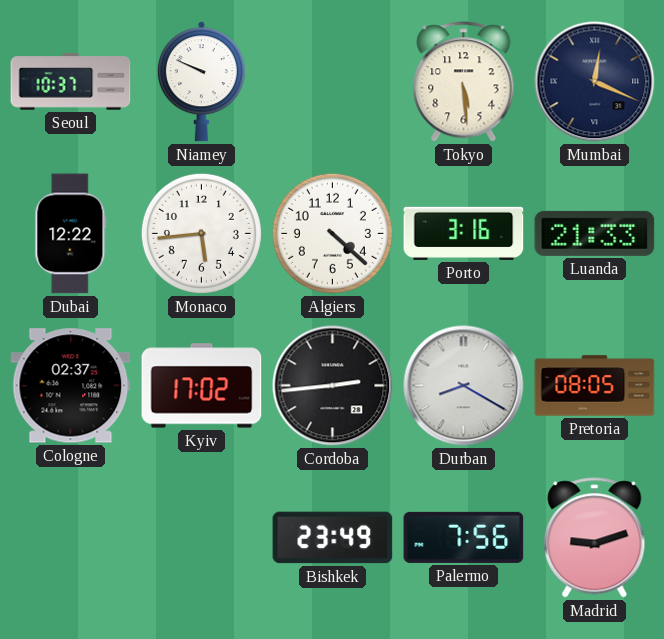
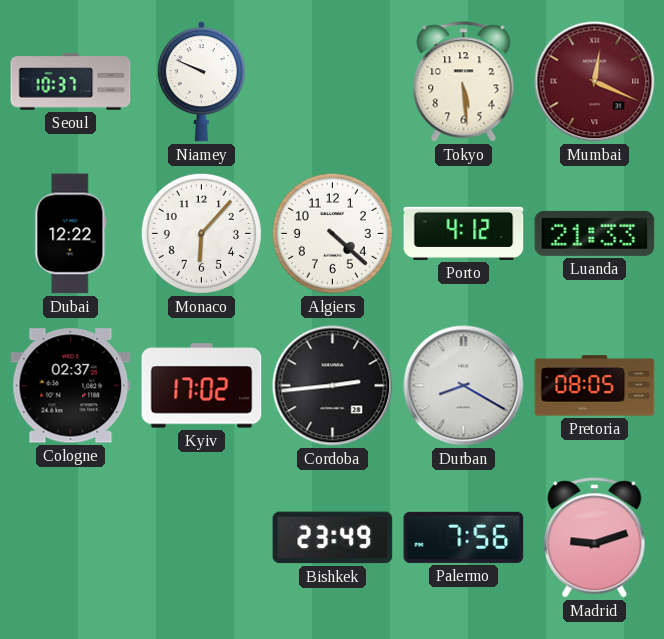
Mumbai dial: navy -> burgundy
Monaco: 5:44 -> 6:07
Porto: 3:16 -> 4:12
